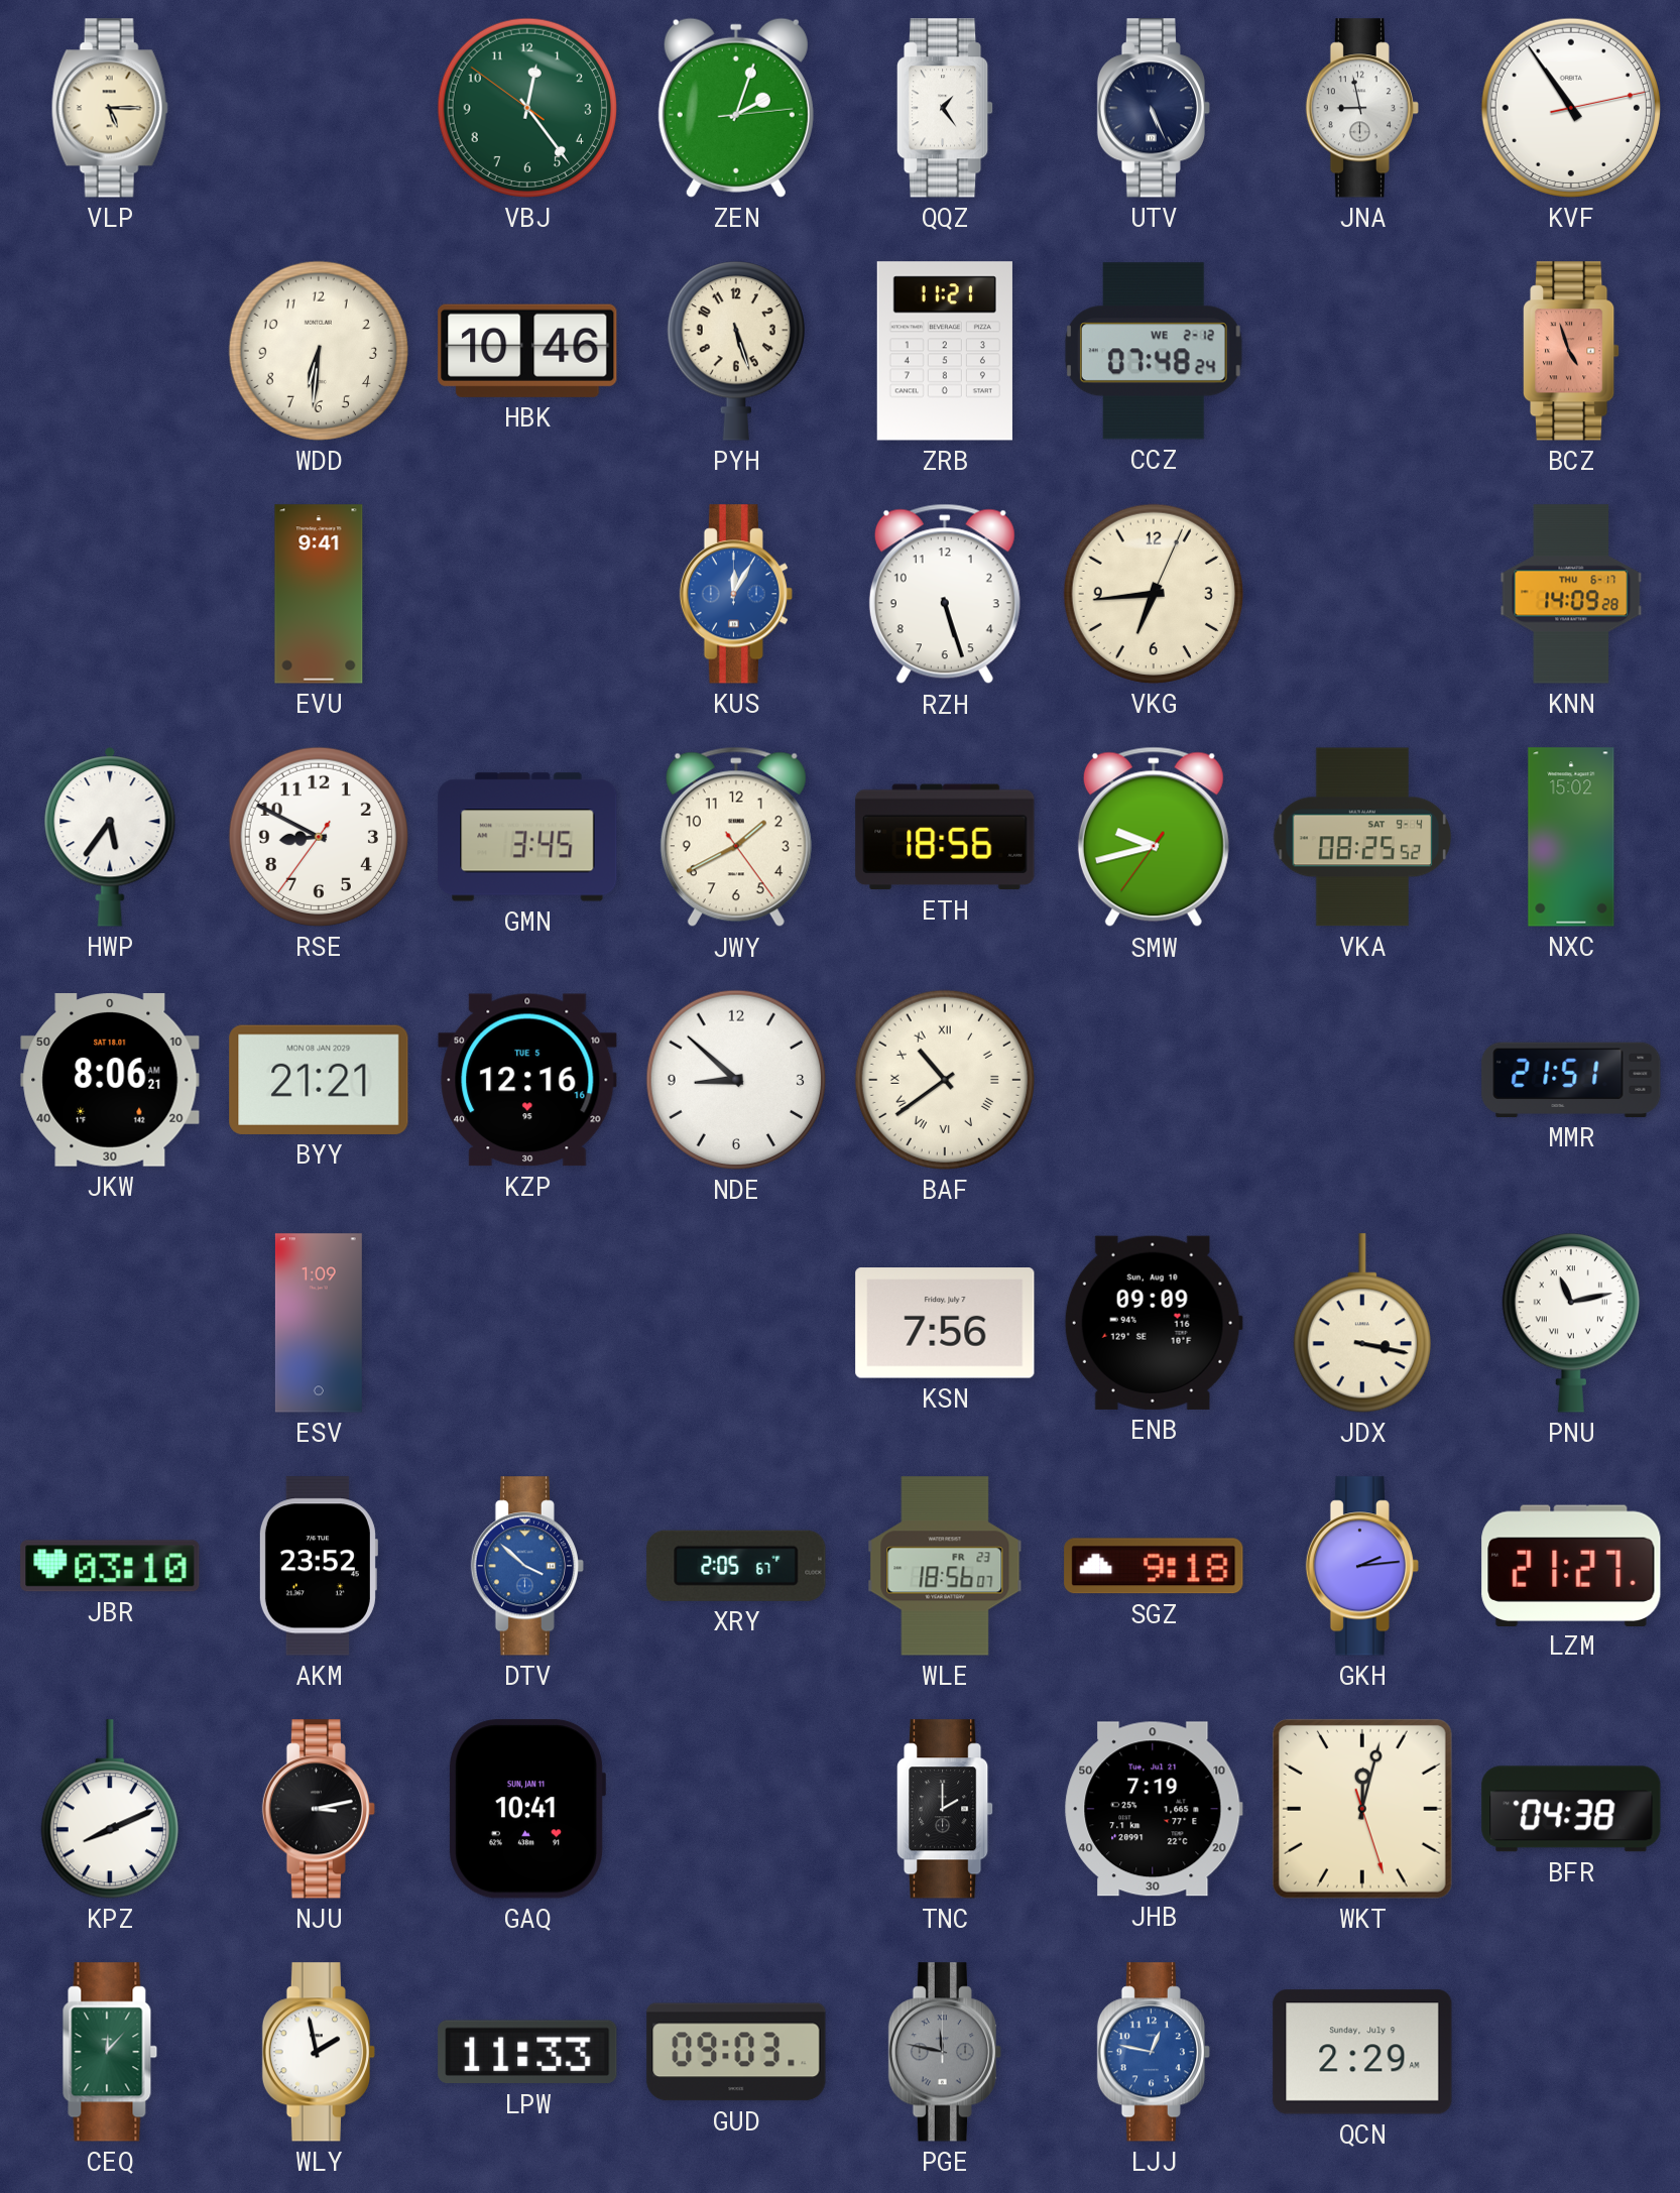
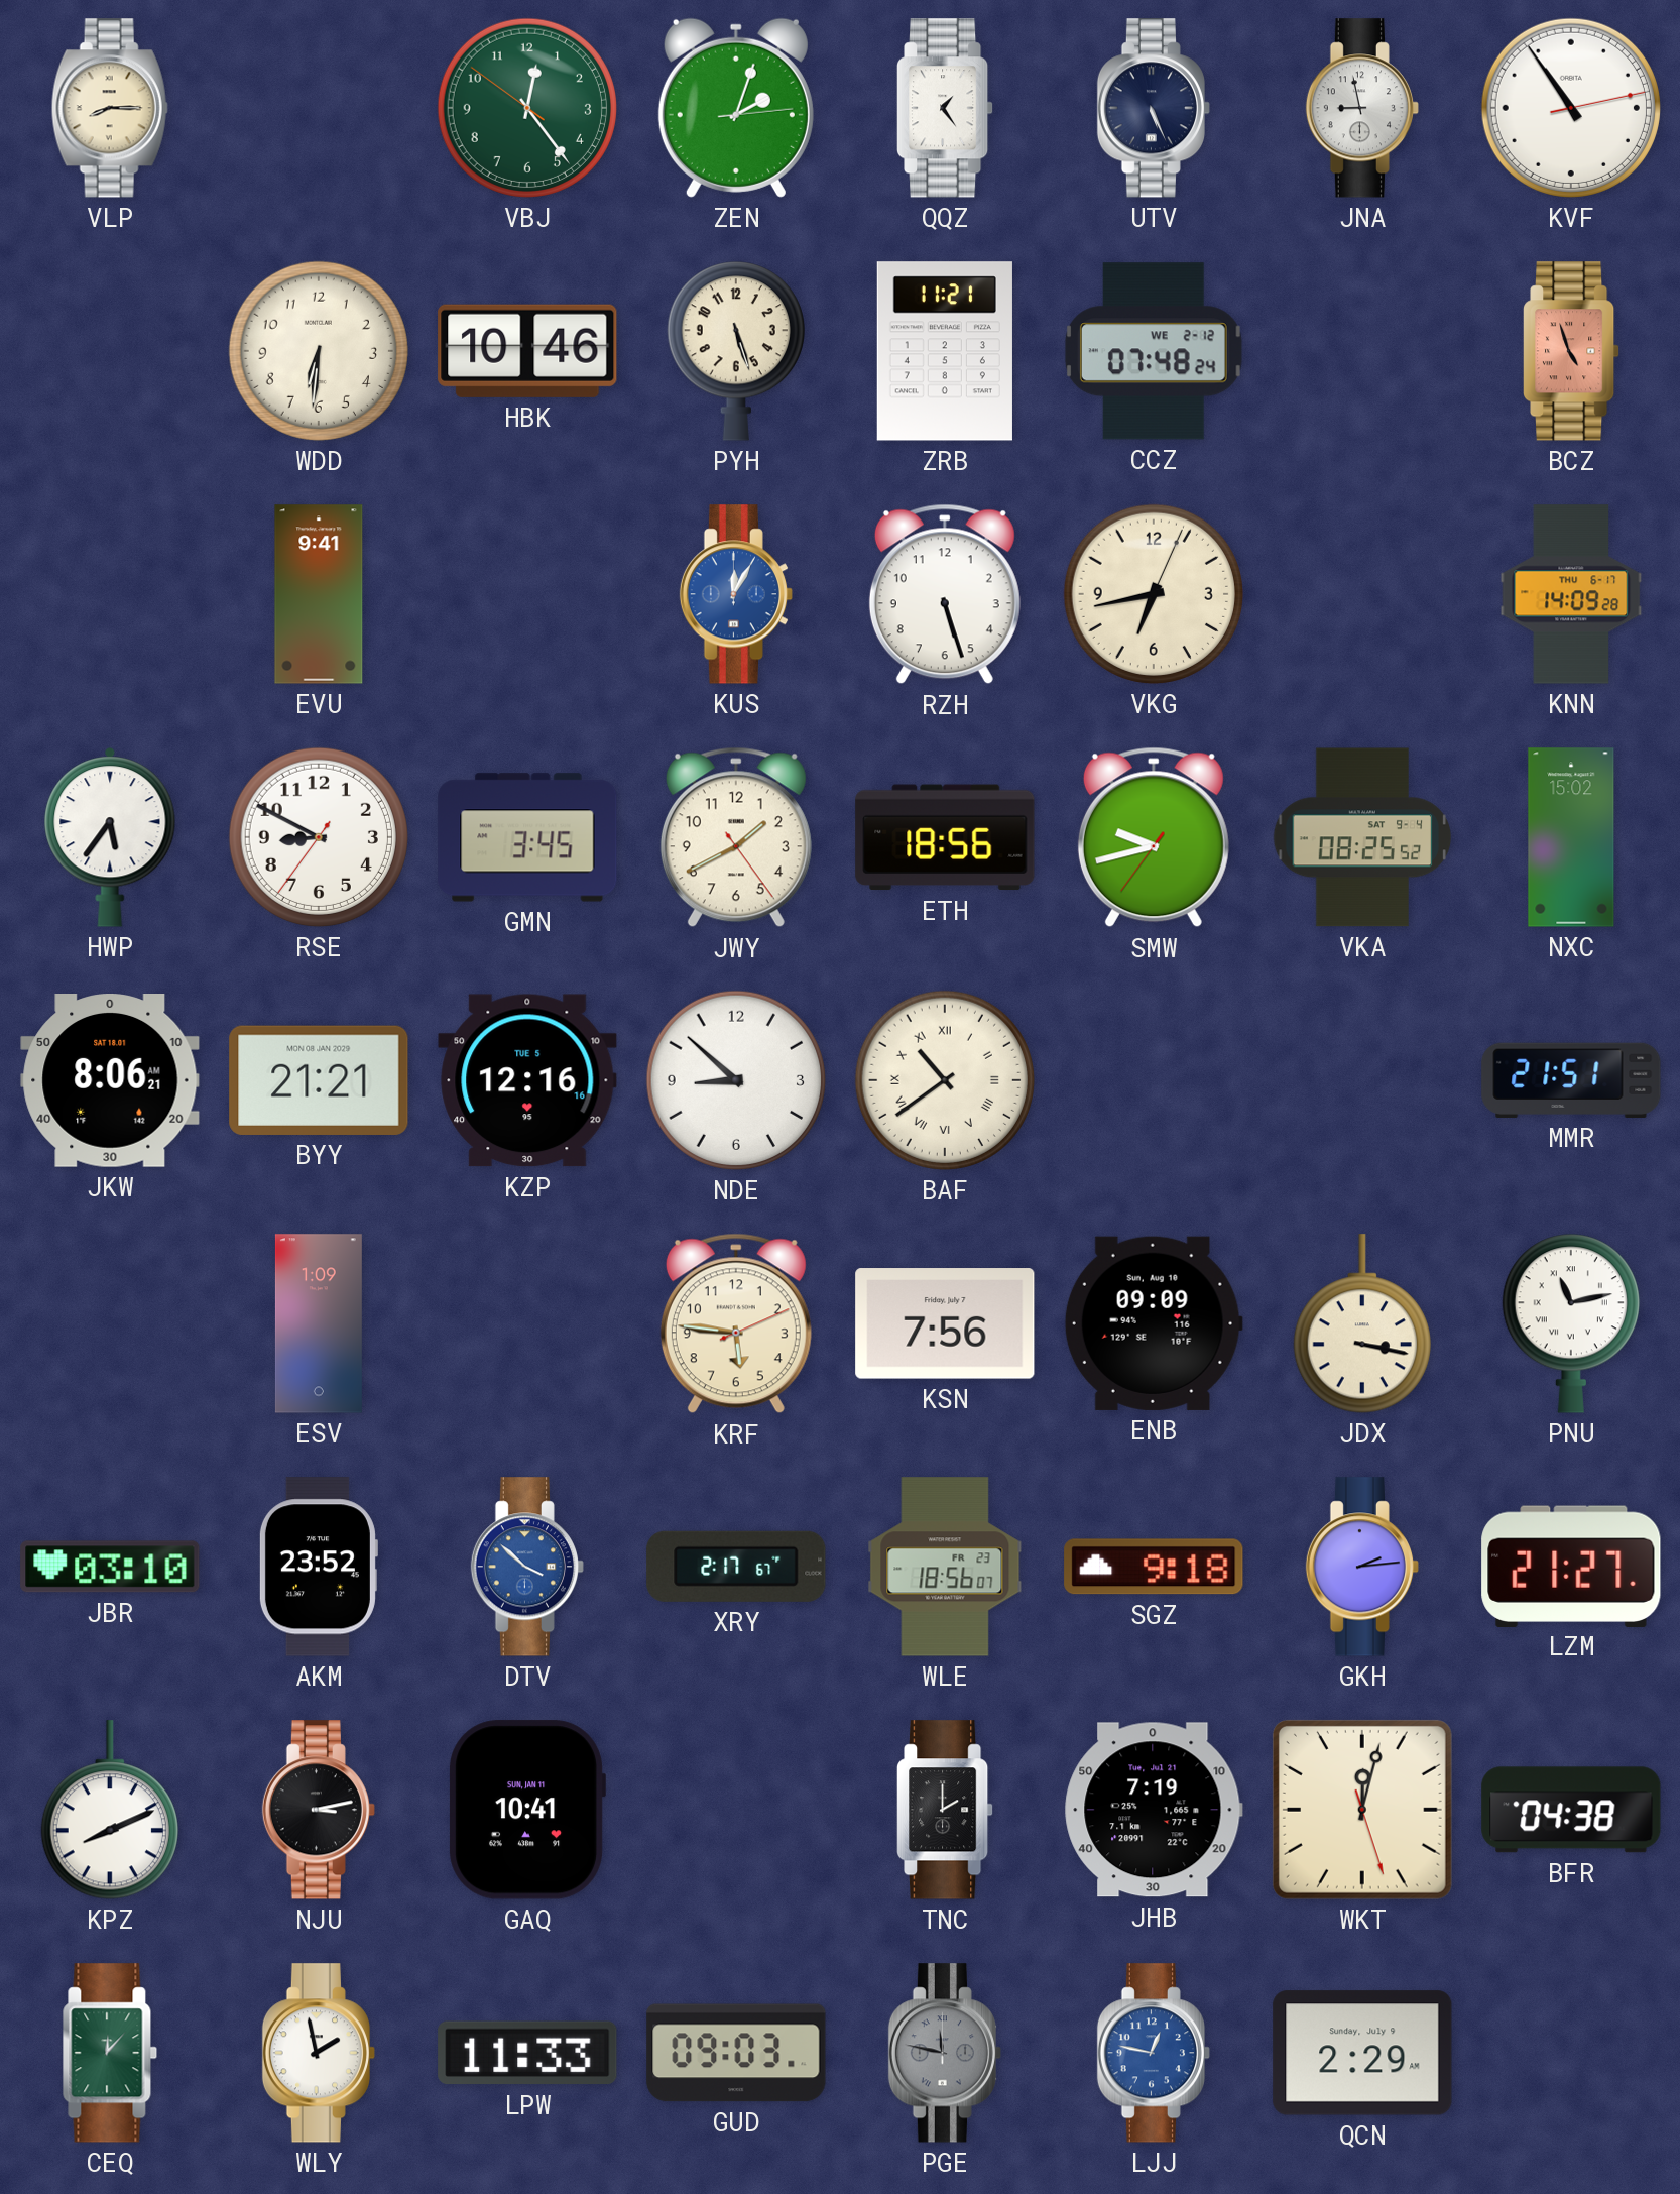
VLP: 5:15 -> 8:15
VKG: 6:44 -> 6:43
KRF: none -> 5:46
XRY: 2:05 -> 2:17
